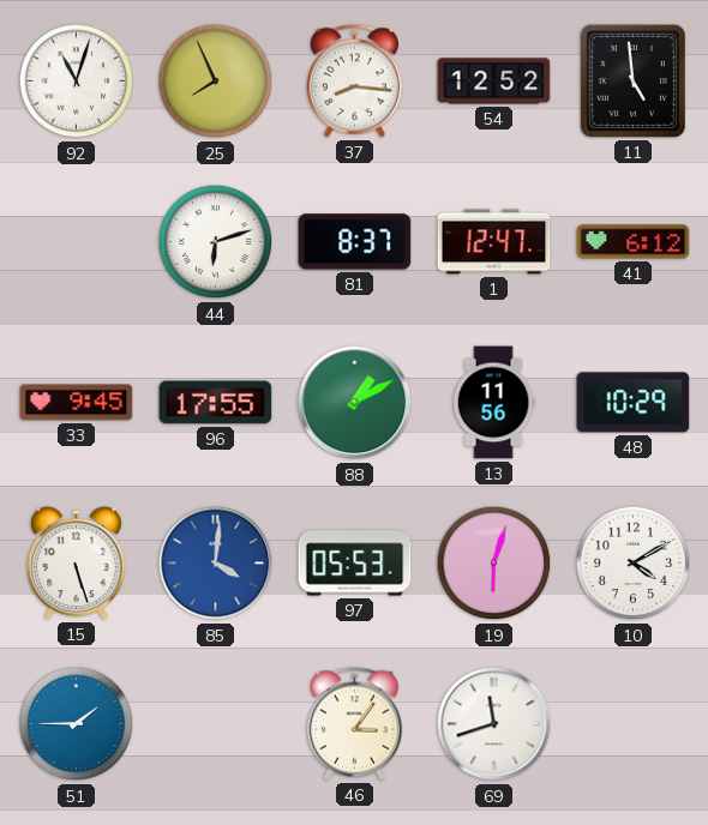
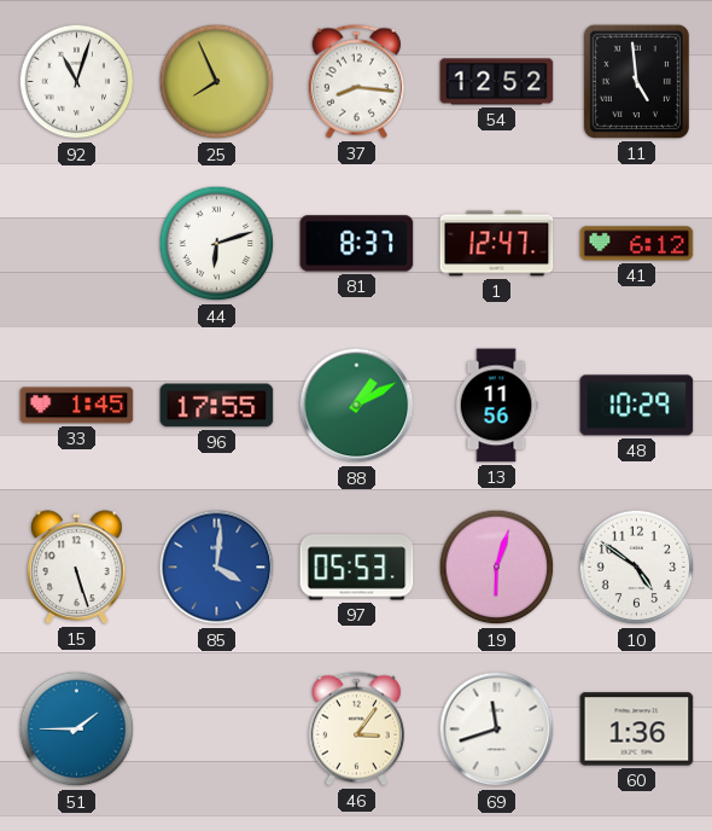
33: 9:45 -> 1:45
10: 4:10 -> 4:51
60: none -> 1:36
